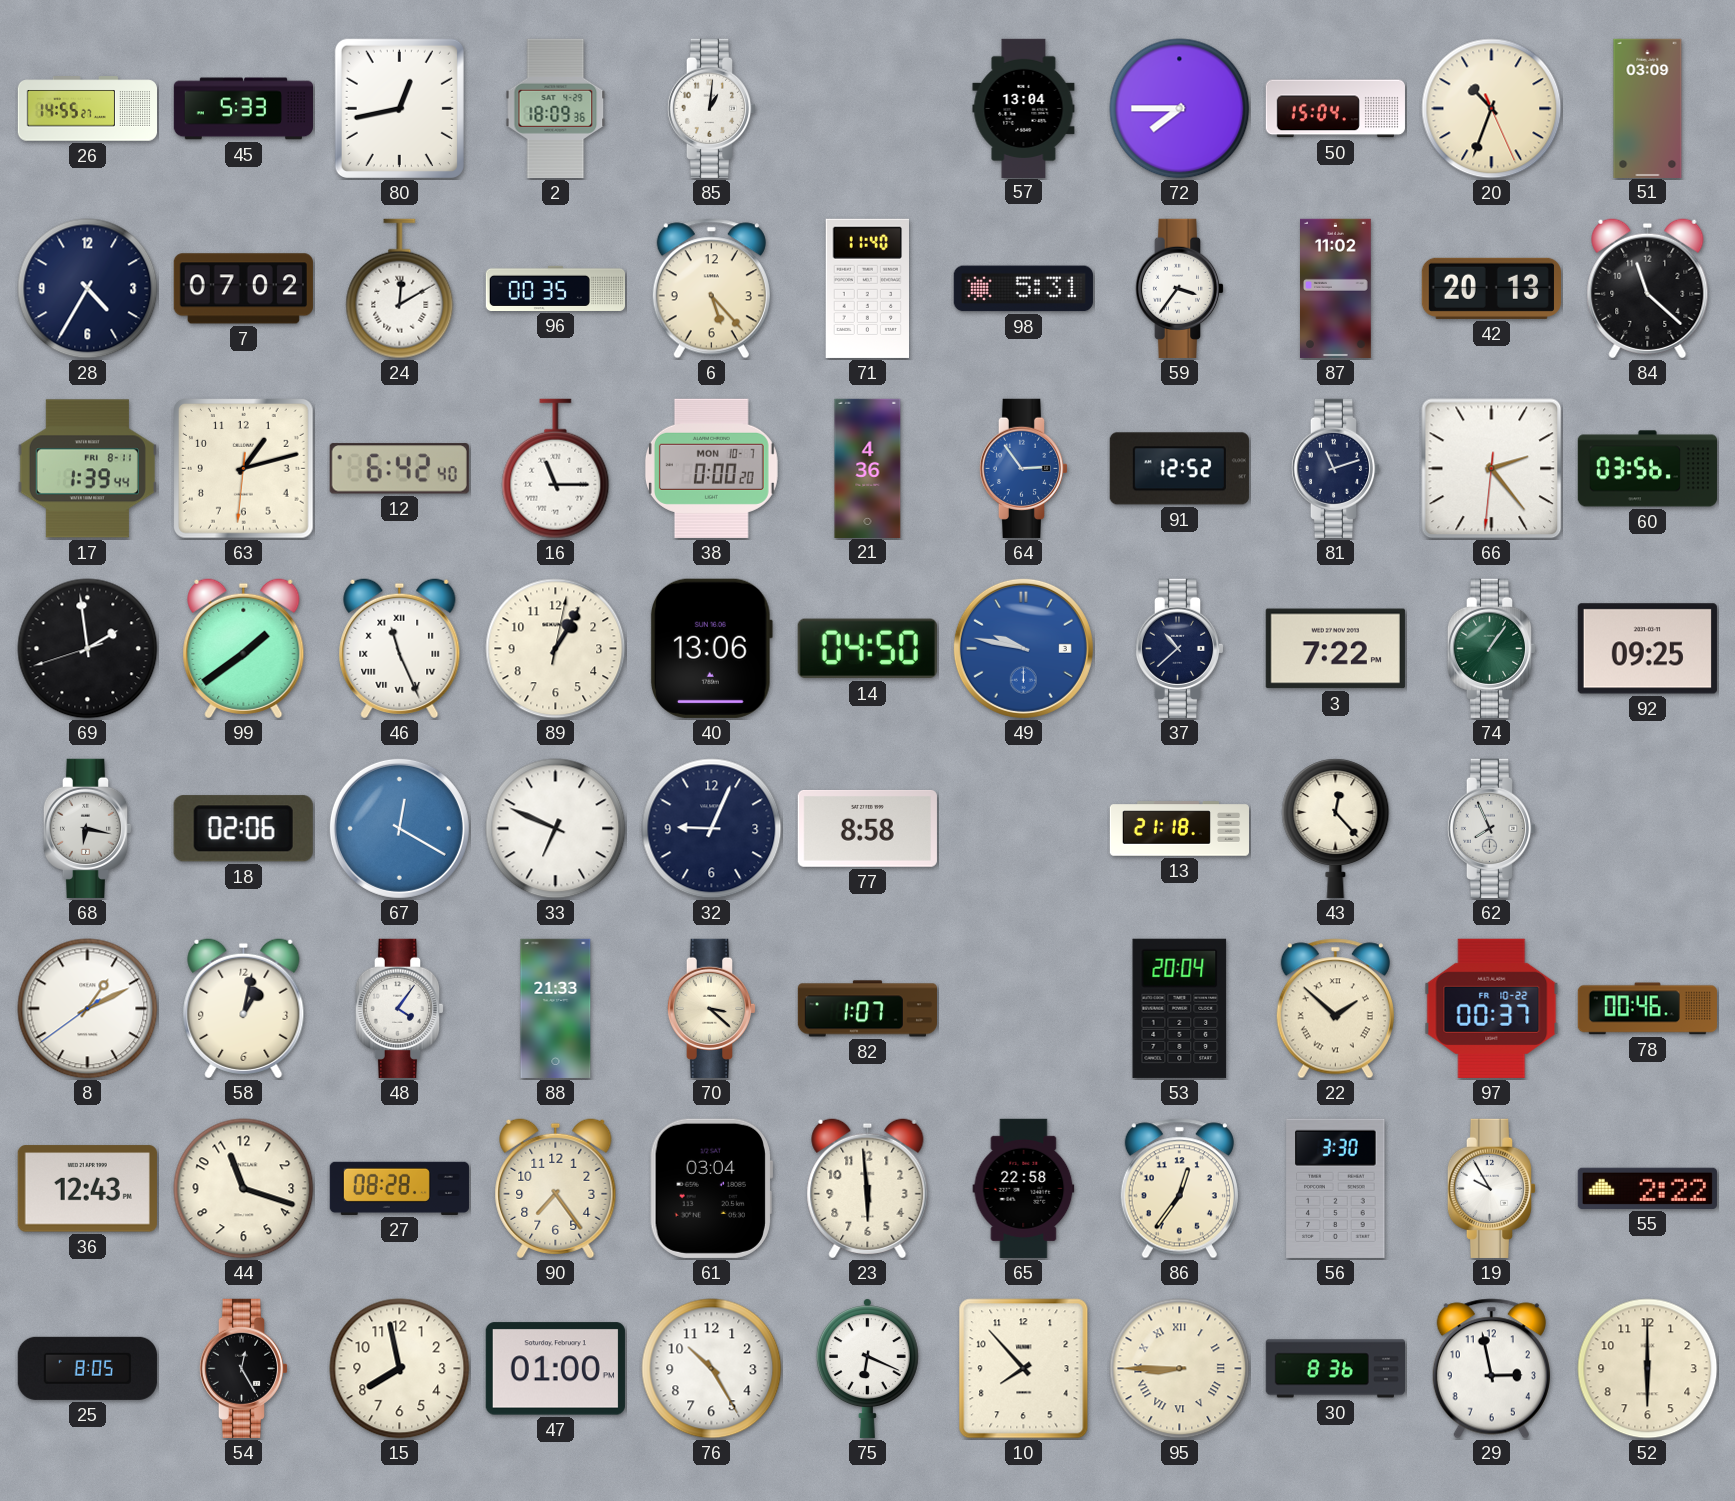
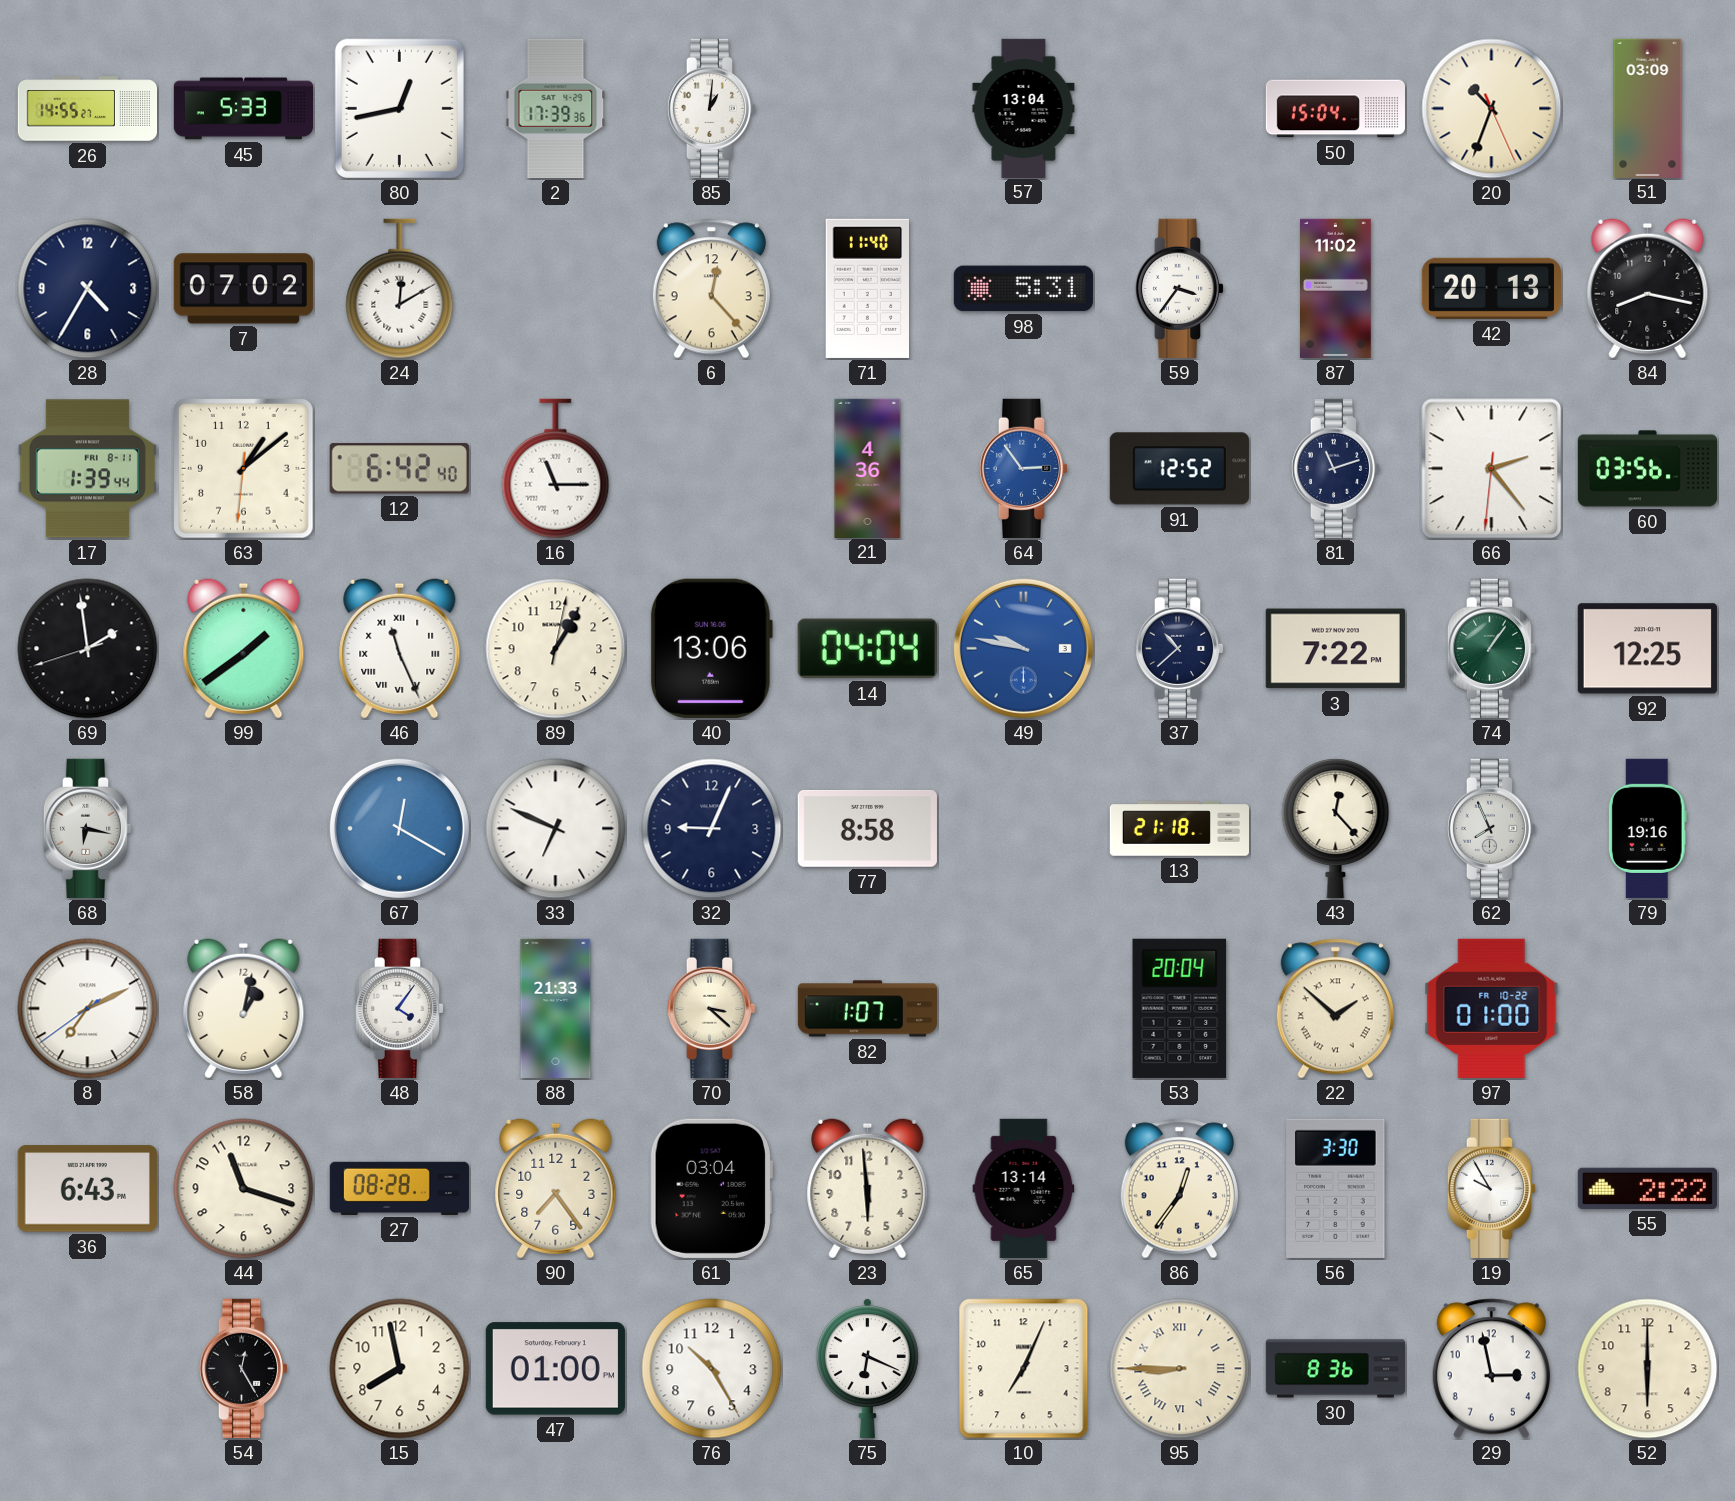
2: 18:09 -> 17:39
72: 7:45 -> none
96: 00:35 -> none
6: 5:23 -> 12:23
84: 11:22 -> 8:17
63: 1:12 -> 1:08
38: 0:00 -> none
14: 04:50 -> 04:04
92: 09:25 -> 12:25
18: 02:06 -> none
79: none -> 19:16
8: 1:10 -> 7:10
97: 00:37 -> 01:00
78: 00:46 -> none
36: 12:43 -> 6:43
65: 22:58 -> 13:14
25: 8:05 -> none
10: 7:53 -> 7:04
